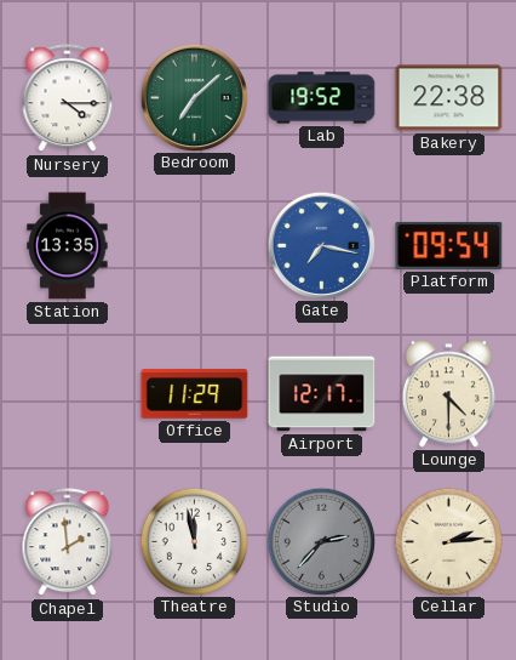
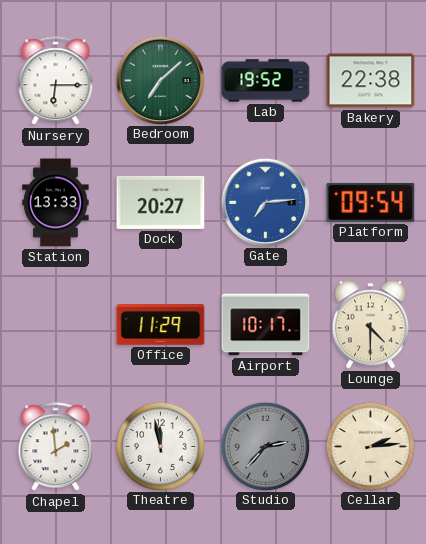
Nursery: 4:15 -> 6:15
Station: 13:35 -> 13:33
Dock: none -> 20:27
Gate: 7:17 -> 7:14
Airport: 12:17 -> 10:17
